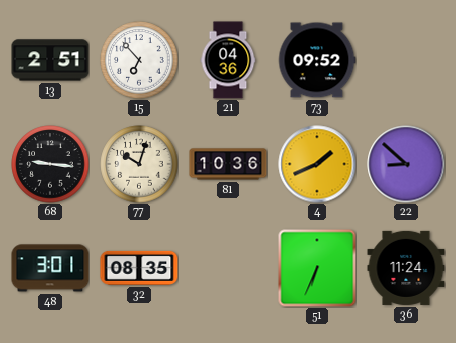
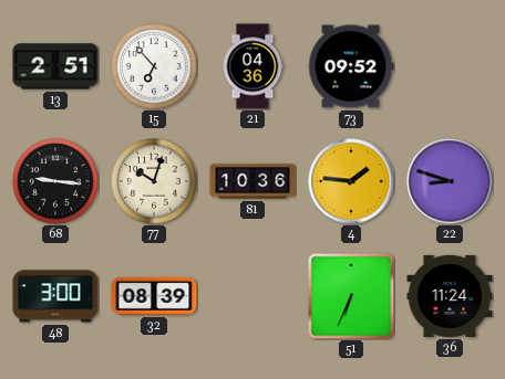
4: 1:41 -> 1:46
22: 8:52 -> 8:48
48: 3:01 -> 3:00
32: 08:35 -> 08:39
